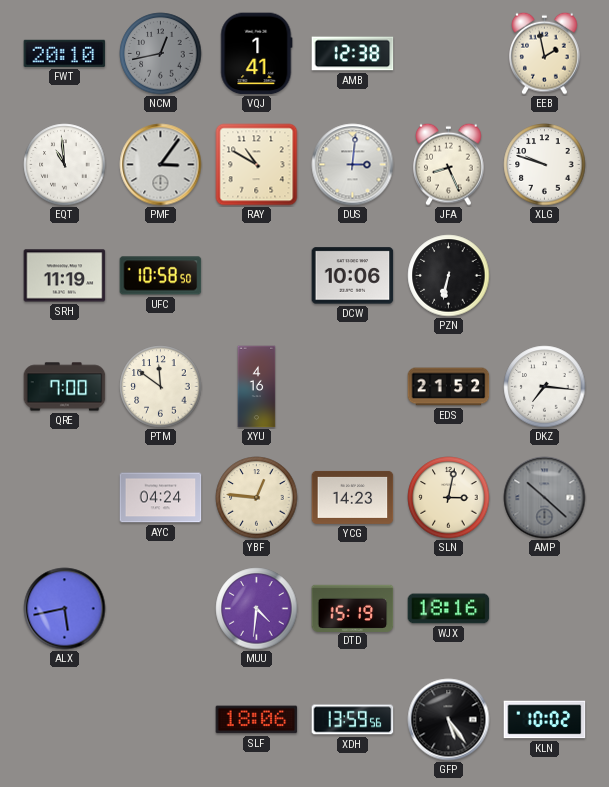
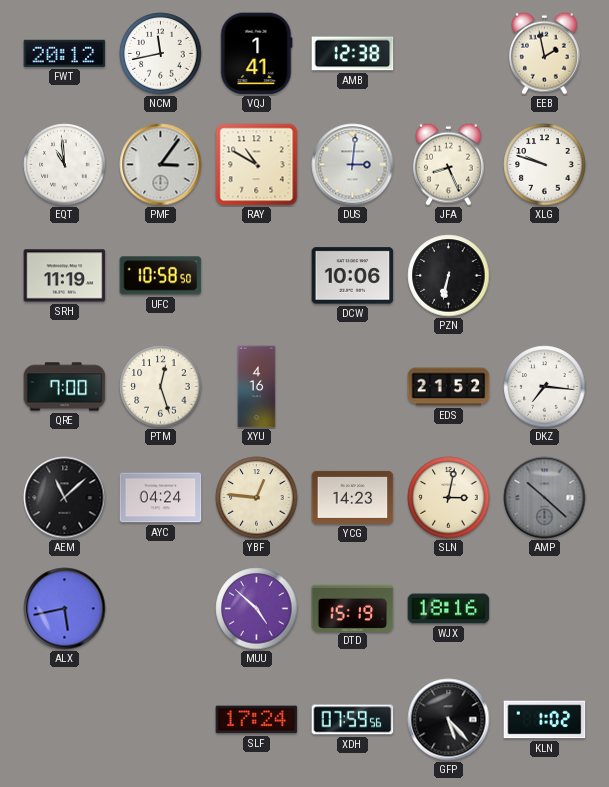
FWT: 20:10 -> 20:12
NCM: 12:43 -> 11:43
NCM dial: grey -> white
PTM: 11:51 -> 12:27
AEM: none -> 11:08
MUU: 4:31 -> 4:52
SLF: 18:06 -> 17:24
XDH: 13:59 -> 07:59
GFP: 5:24 -> 5:23
KLN: 10:02 -> 1:02
